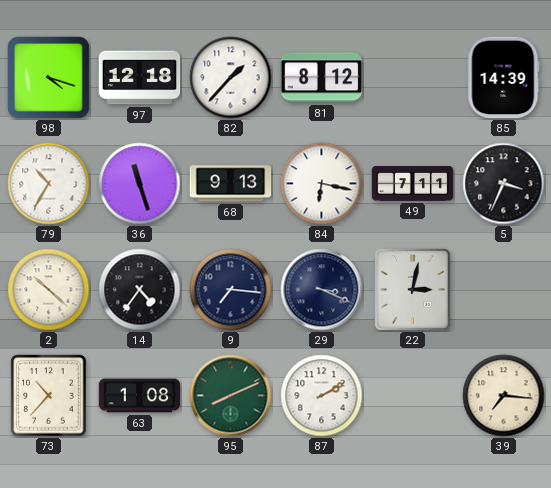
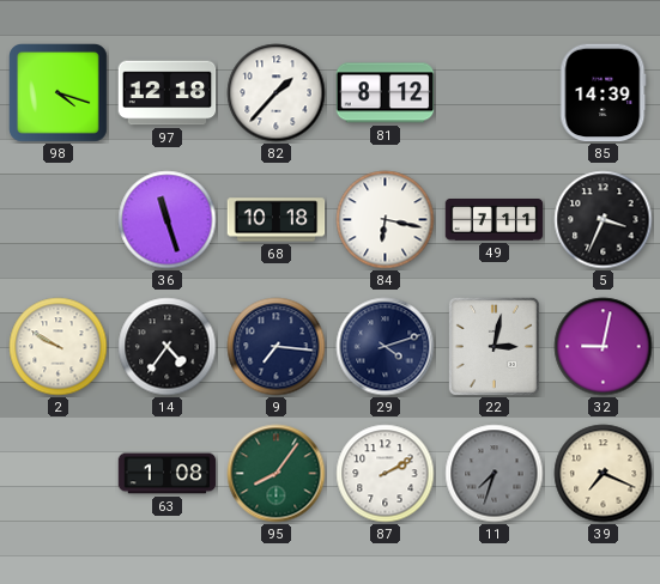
79: 10:35 -> none
68: 9:13 -> 10:18
2: 10:22 -> 9:50
29: 3:19 -> 4:12
32: none -> 9:02
73: 10:37 -> none
95: 8:11 -> 8:06
11: none -> 7:33
39: 7:16 -> 7:19
